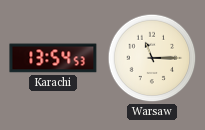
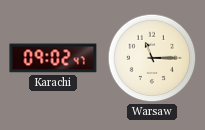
Karachi: 13:54 -> 09:02
